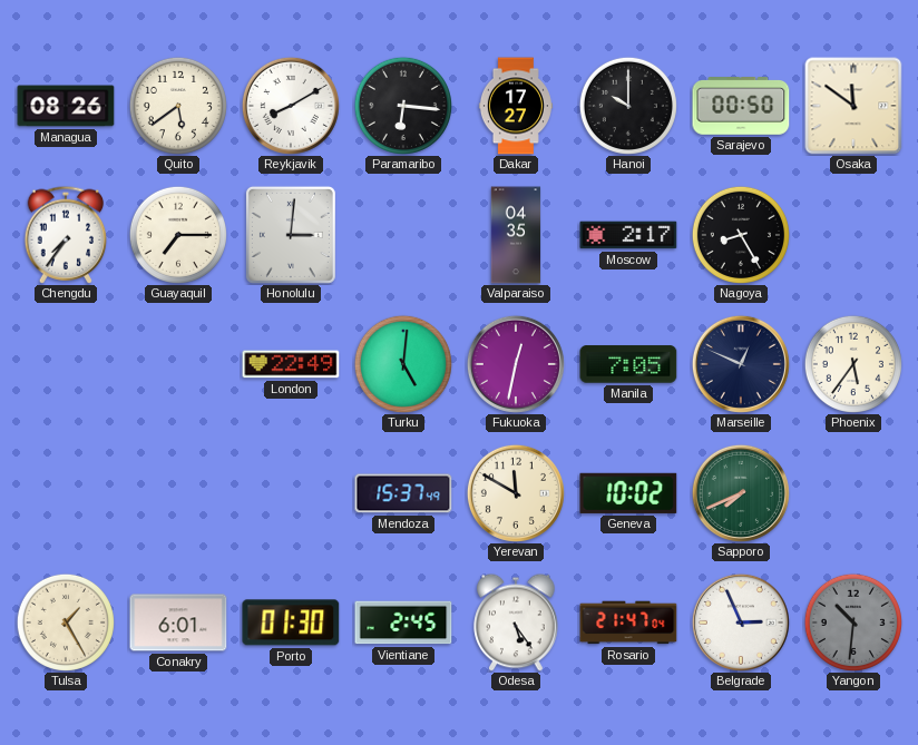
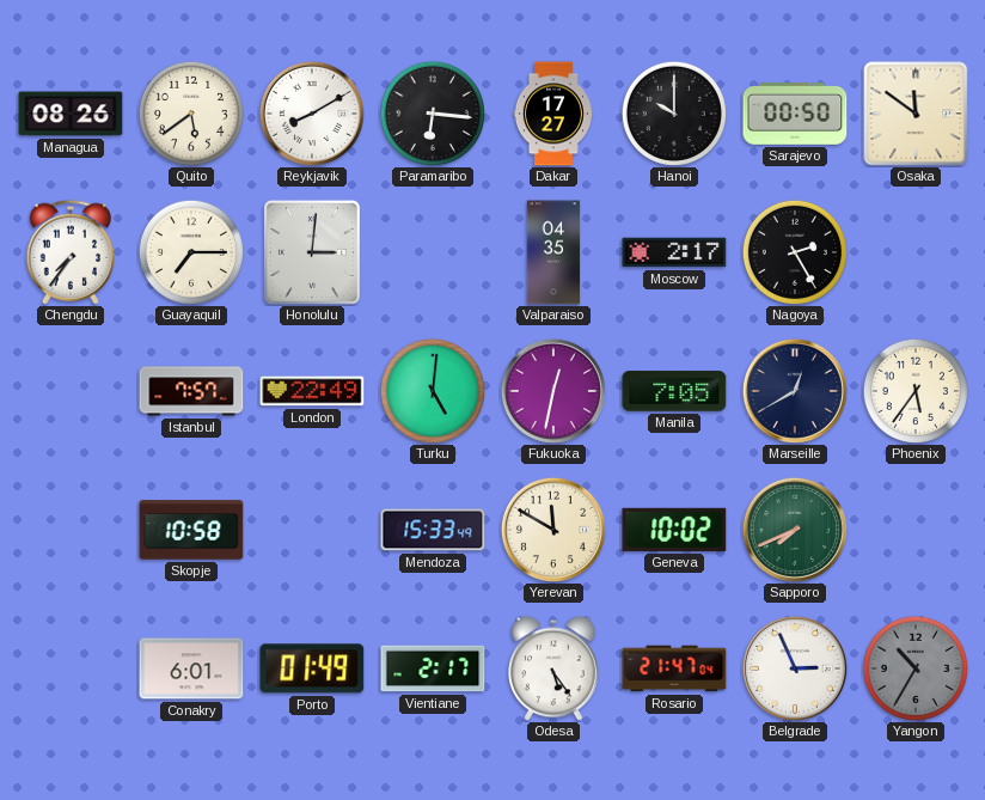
Nagoya: 8:25 -> 2:25
Istanbul: none -> 7:57
Marseille: 12:49 -> 12:40
Skopje: none -> 10:58
Mendoza: 15:37 -> 15:33
Tulsa: 1:25 -> none
Porto: 01:30 -> 01:49
Vientiane: 2:45 -> 2:17
Yangon: 10:31 -> 10:35
